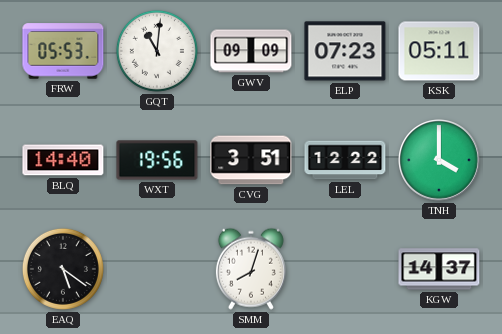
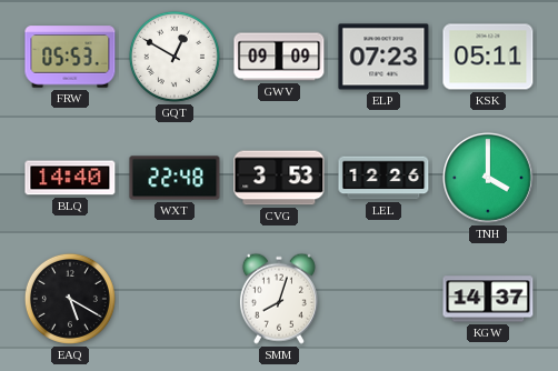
GQT: 11:01 -> 12:50
WXT: 19:56 -> 22:48
CVG: 3:51 -> 3:53
LEL: 12:22 -> 12:26
EAQ: 5:21 -> 5:20
